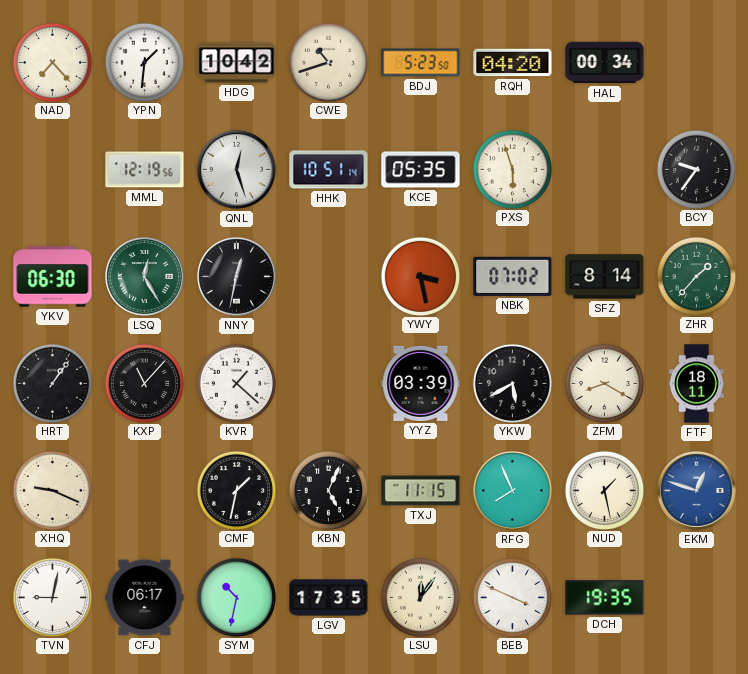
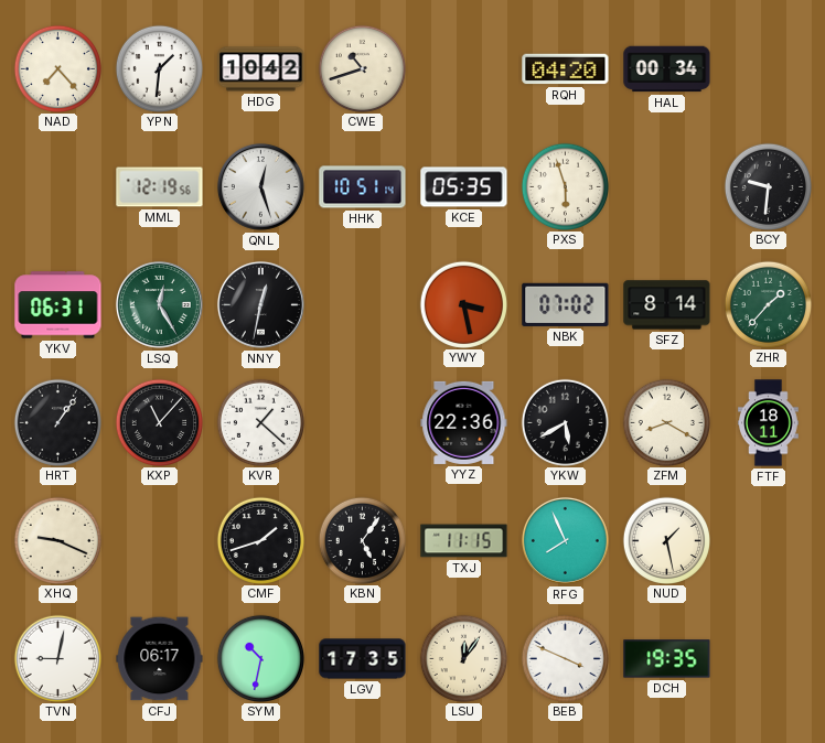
BDJ: 5:23 -> none
BCY: 9:36 -> 9:31
YKV: 06:30 -> 06:31
YYZ: 03:39 -> 22:36
CMF: 1:32 -> 1:42
KBN: 5:04 -> 5:06
EKM: 12:48 -> none
